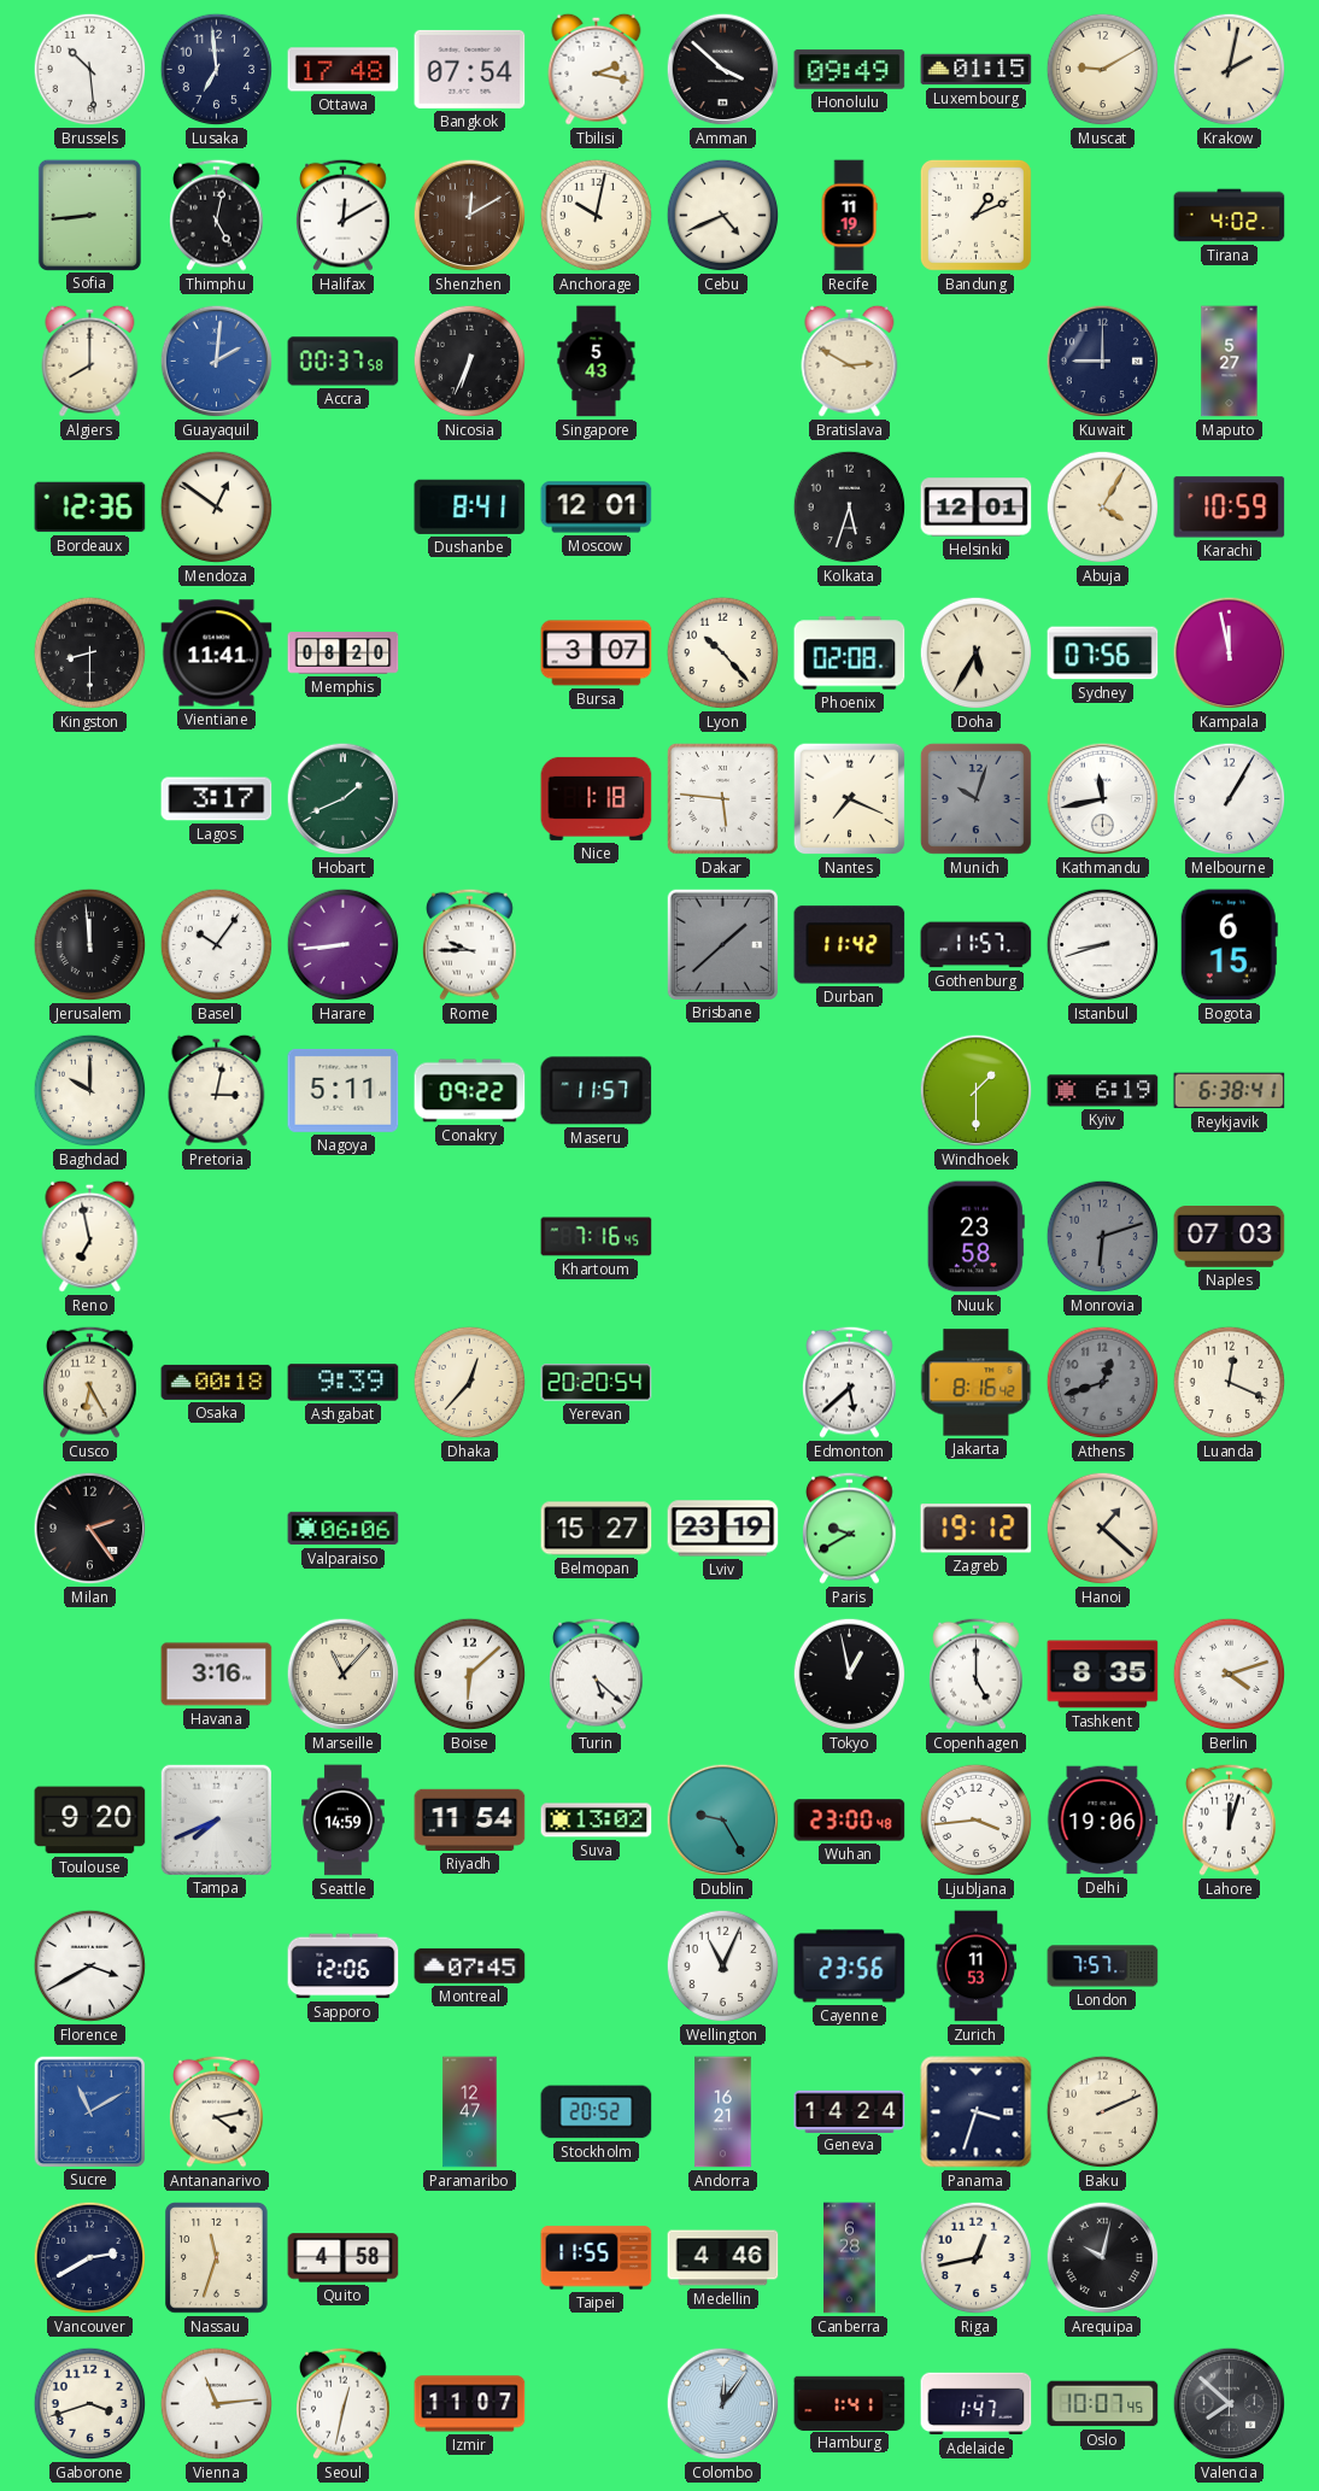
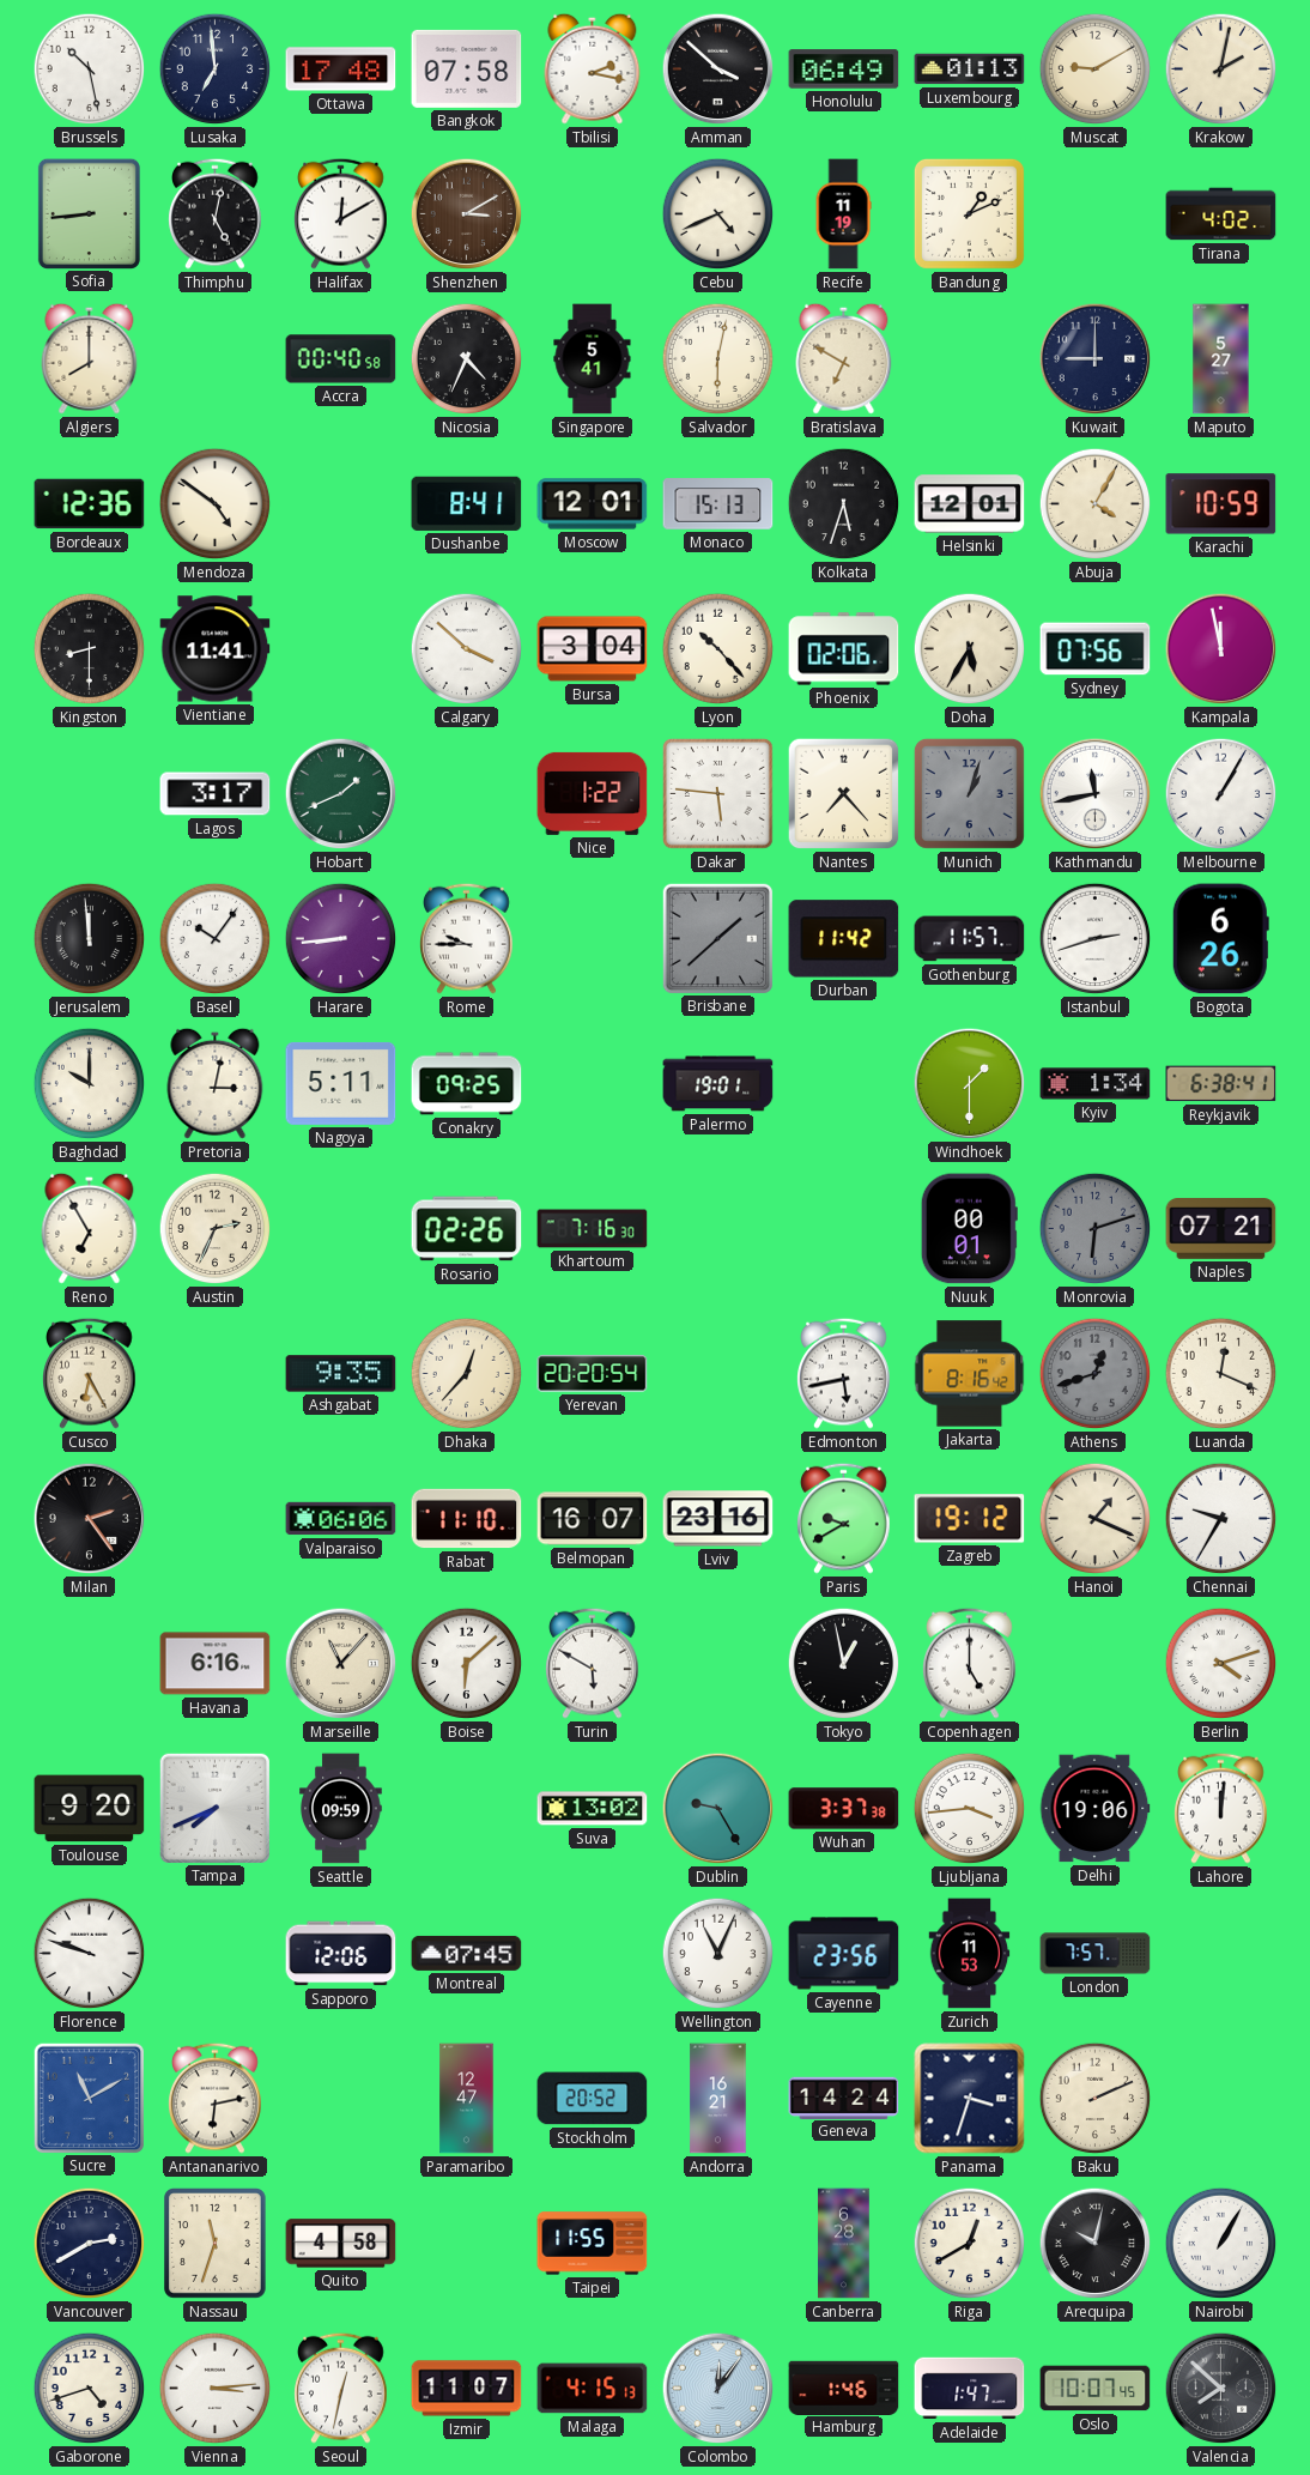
Brussels: 10:29 -> 10:28
Bangkok: 07:54 -> 07:58
Honolulu: 09:49 -> 06:49
Luxembourg: 01:15 -> 01:13
Shenzhen: 12:10 -> 3:10
Anchorage: 10:02 -> none
Guayaquil: 2:01 -> none
Accra: 00:37 -> 00:40
Nicosia: 6:34 -> 4:34
Singapore: 5:43 -> 5:41
Salvador: none -> 6:02
Bratislava: 2:50 -> 6:50
Mendoza: 12:51 -> 4:51
Monaco: none -> 15:13
Memphis: 08:20 -> none
Calgary: none -> 3:52
Bursa: 3:07 -> 3:04
Phoenix: 02:08 -> 02:06
Nice: 1:18 -> 1:22
Nantes: 7:19 -> 7:23
Munich: 10:03 -> 1:03
Istanbul: 8:42 -> 2:42
Bogota: 6:15 -> 6:26
Conakry: 09:22 -> 09:25
Maseru: 11:57 -> none
Palermo: none -> 19:01
Kyiv: 6:19 -> 1:34
Reno: 6:58 -> 6:55
Austin: none -> 2:34
Rosario: none -> 02:26
Khartoum: 7:16:45 -> 7:16:30
Nuuk: 23:58 -> 00:01
Naples: 07:03 -> 07:21
Osaka: 00:18 -> none
Ashgabat: 9:39 -> 9:35
Edmonton: 5:38 -> 5:43
Rabat: none -> 11:10
Belmopan: 15:27 -> 16:07
Lviv: 23:19 -> 23:16
Hanoi: 1:22 -> 1:19
Chennai: none -> 9:35
Havana: 3:16 -> 6:16
Turin: 5:22 -> 5:50
Tashkent: 8:35 -> none
Seattle: 14:59 -> 09:59
Riyadh: 11:54 -> none
Wuhan: 23:00 -> 3:37
Lahore: 12:03 -> 12:01
Florence: 3:40 -> 9:48
Antananarivo: 4:13 -> 6:13
Medellin: 4:46 -> none
Riga: 12:43 -> 12:40
Nairobi: none -> 1:05
Gaborone: 3:42 -> 4:42
Vienna: 11:14 -> 3:14
Malaga: none -> 4:15
Hamburg: 1:41 -> 1:46
